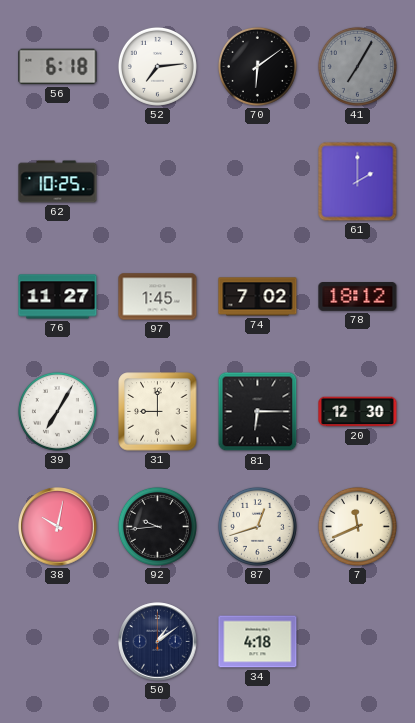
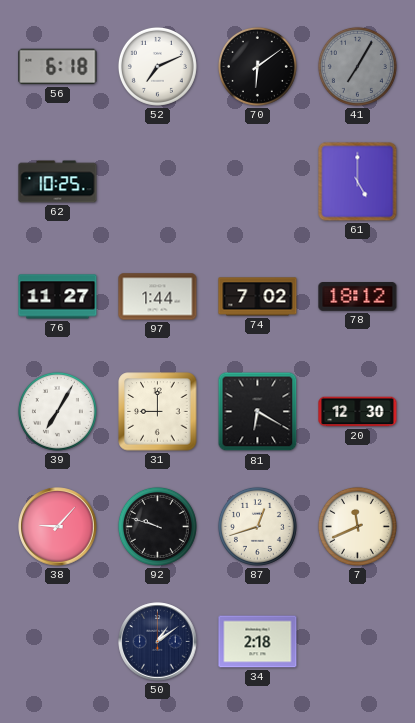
52: 7:14 -> 7:11
61: 2:00 -> 5:00
97: 1:45 -> 1:44
81: 6:15 -> 6:20
38: 10:02 -> 9:07
92: 9:44 -> 9:48
34: 4:18 -> 2:18
